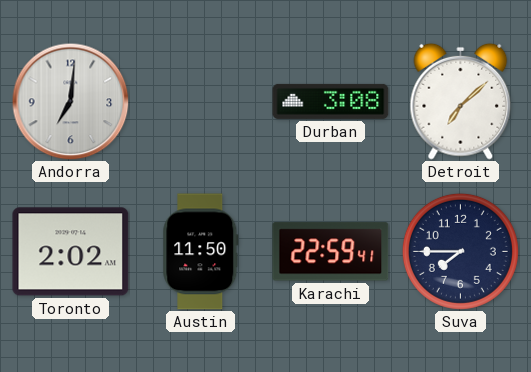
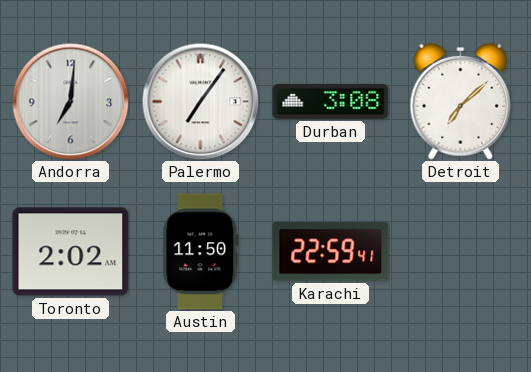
Palermo: none -> 7:06
Suva: 7:45 -> none
